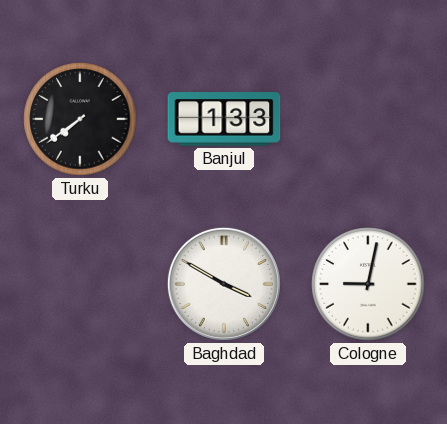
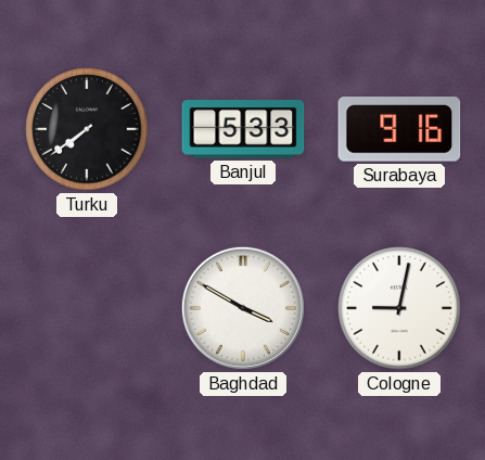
Banjul: 1:33 -> 5:33
Surabaya: none -> 9:16
